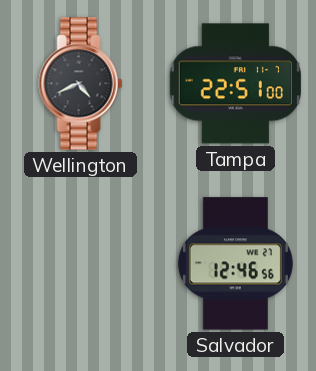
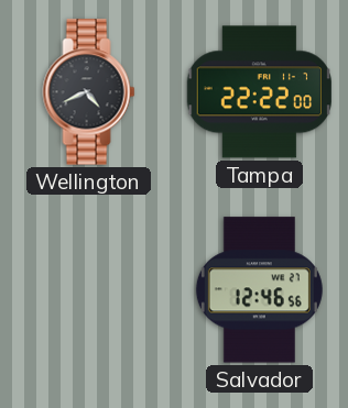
Tampa: 22:51 -> 22:22
